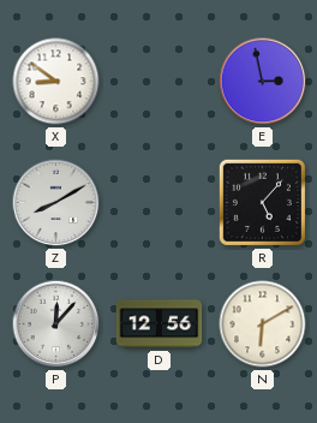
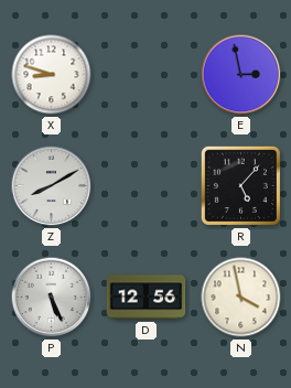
X: 8:51 -> 8:48
P: 12:07 -> 5:26
N: 6:10 -> 3:58
